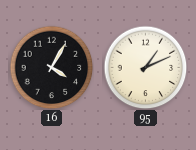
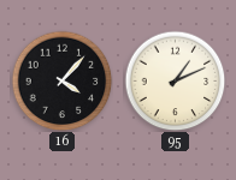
16: 4:05 -> 4:07
